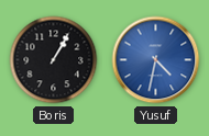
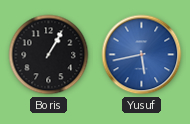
Yusuf: 4:32 -> 5:43
